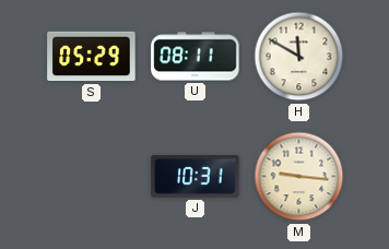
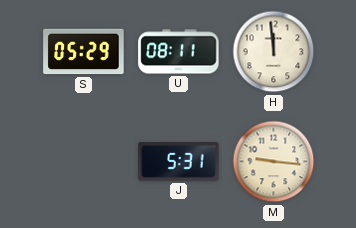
H: 11:50 -> 11:59
J: 10:31 -> 5:31
